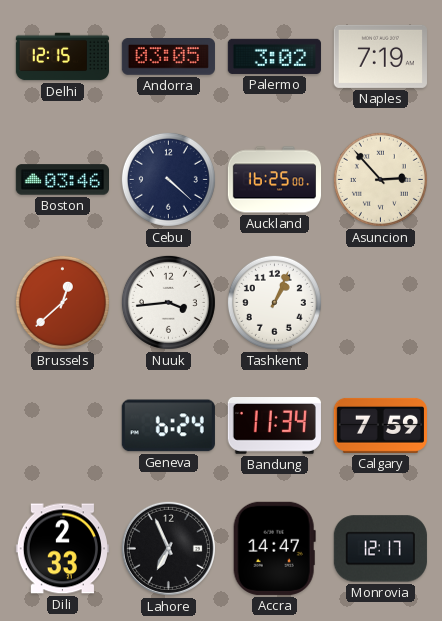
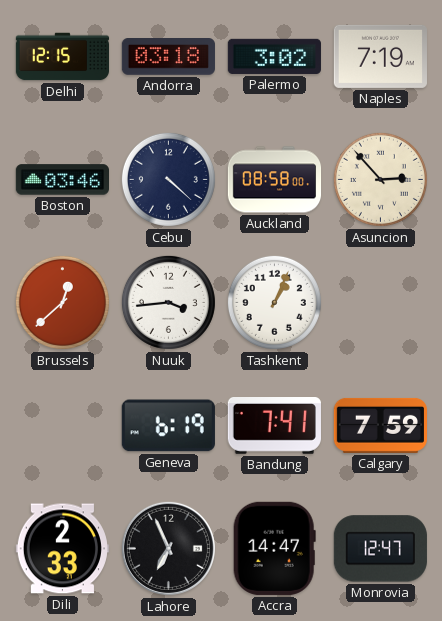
Andorra: 03:05 -> 03:18
Auckland: 16:25 -> 08:58
Geneva: 6:24 -> 6:19
Bandung: 11:34 -> 7:41
Monrovia: 12:17 -> 12:47
